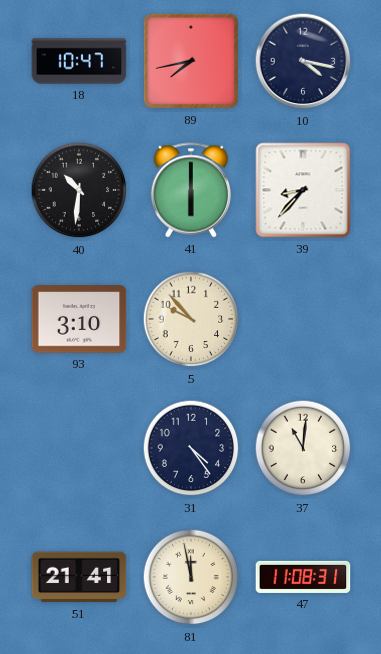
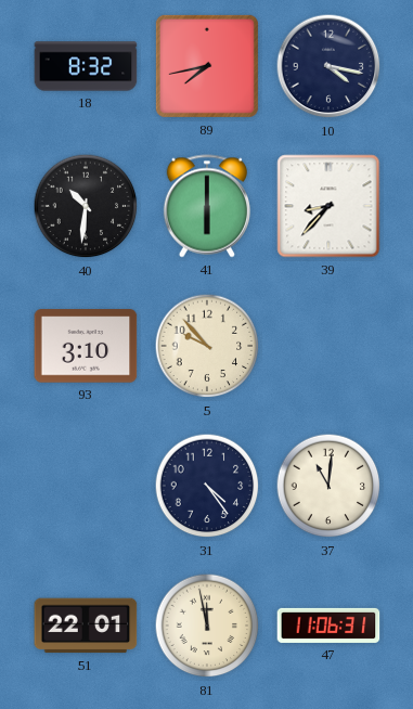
18: 10:47 -> 8:32
51: 21:41 -> 22:01
47: 11:08 -> 11:06
